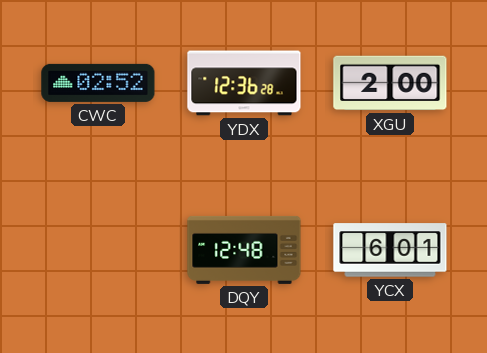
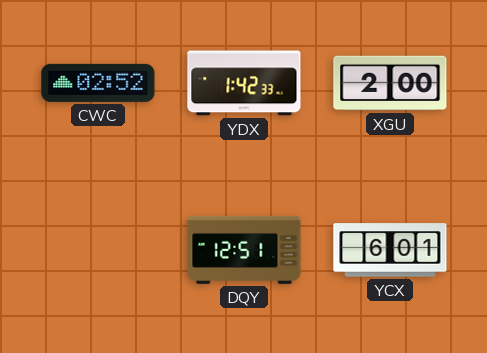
YDX: 12:36 -> 1:42
DQY: 12:48 -> 12:51
